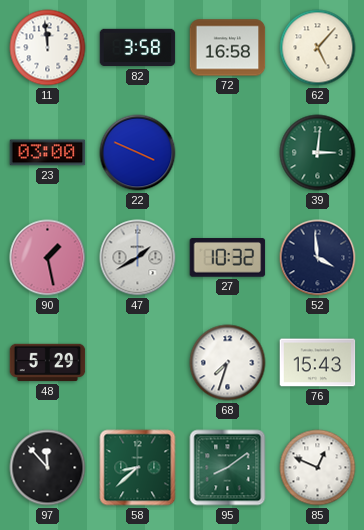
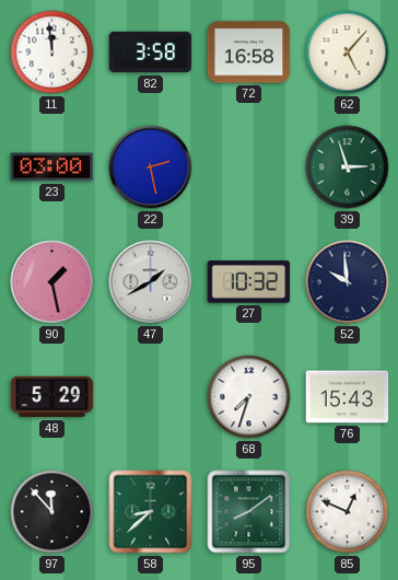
22: 3:49 -> 2:28
39: 3:01 -> 2:57
52: 3:59 -> 9:59
